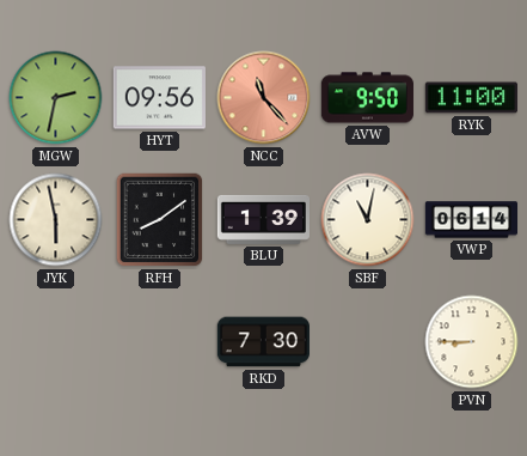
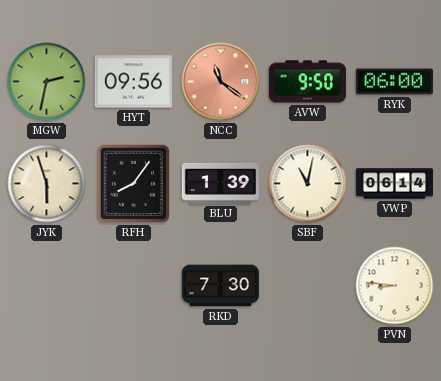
NCC: 11:23 -> 11:21
RYK: 11:00 -> 06:00
JYK: 5:58 -> 5:57
RFH: 8:09 -> 8:06
PVN: 8:45 -> 8:46
